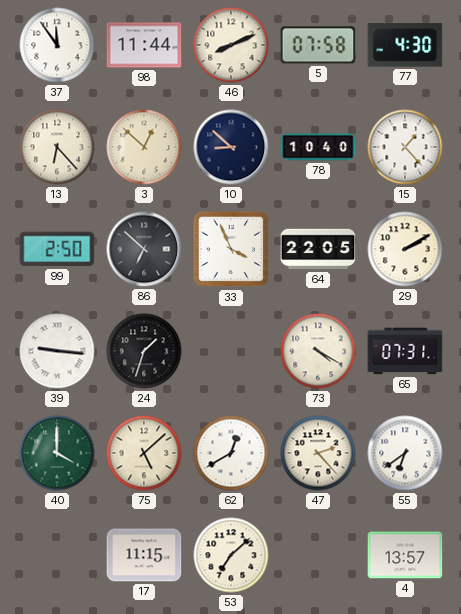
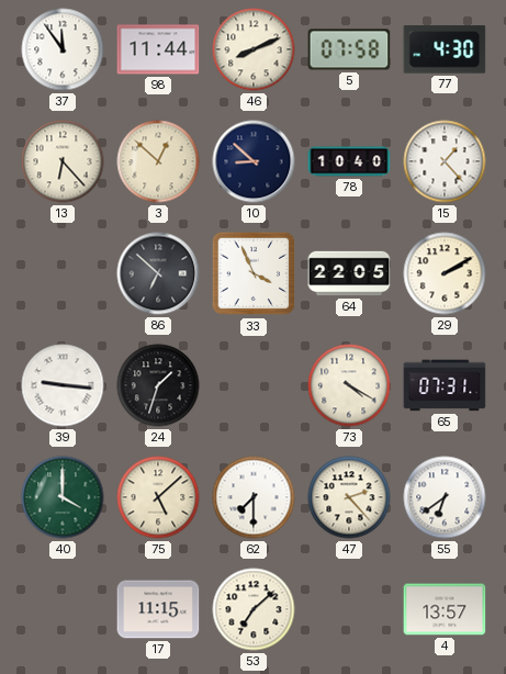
99: 2:50 -> none
62: 12:40 -> 7:30
